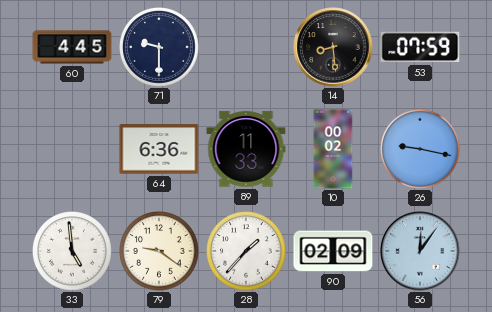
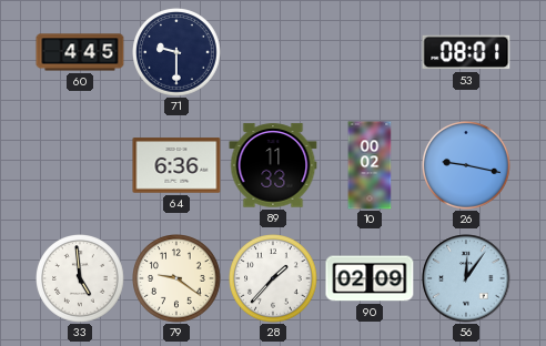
14: 8:29 -> none
53: 07:59 -> 08:01
